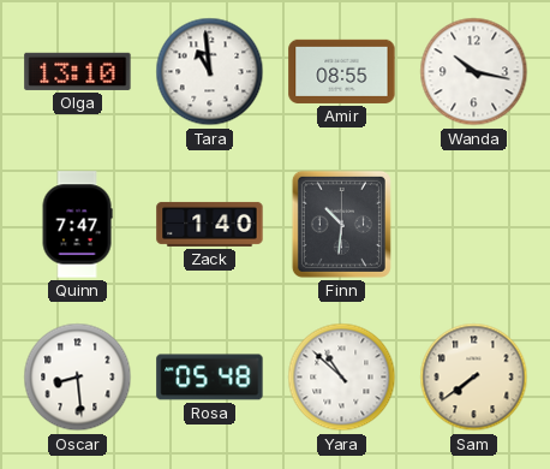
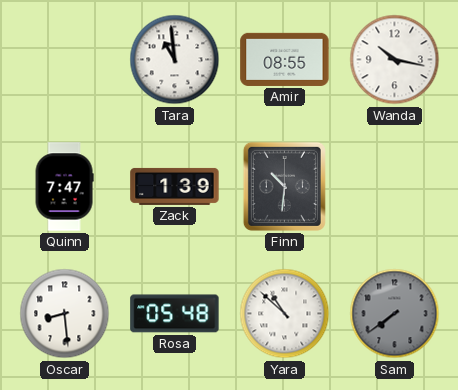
Olga: 13:10 -> none
Zack: 1:40 -> 1:39
Sam dial: cream -> grey
